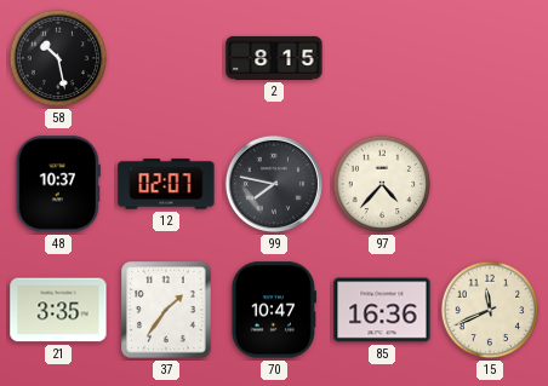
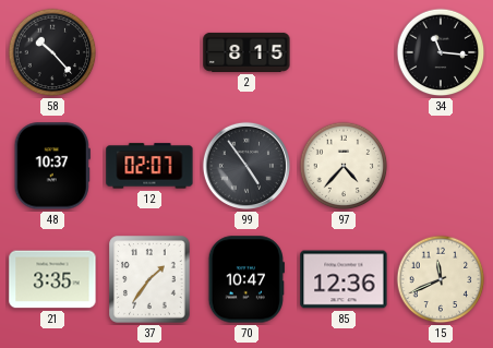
58: 10:28 -> 10:23
34: none -> 11:16
99: 7:47 -> 4:54
85: 16:36 -> 12:36
